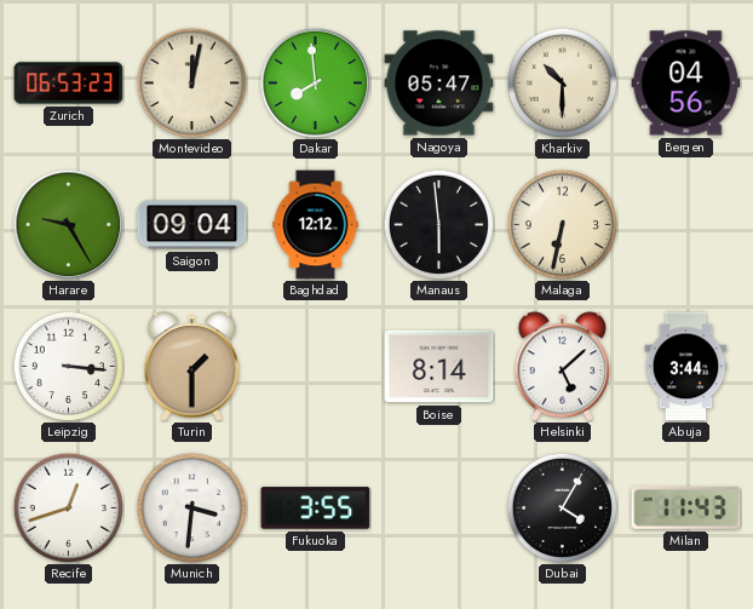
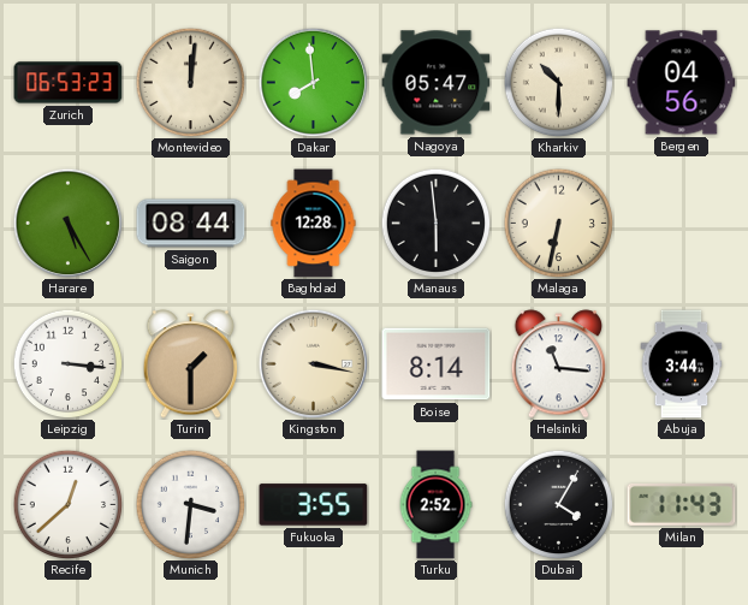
Montevideo: 12:02 -> 12:01
Harare: 9:25 -> 5:25
Saigon: 09:04 -> 08:44
Baghdad: 12:12 -> 12:28
Kingston: none -> 3:17
Helsinki: 5:08 -> 11:16
Recife: 12:42 -> 12:38
Turku: none -> 2:52
